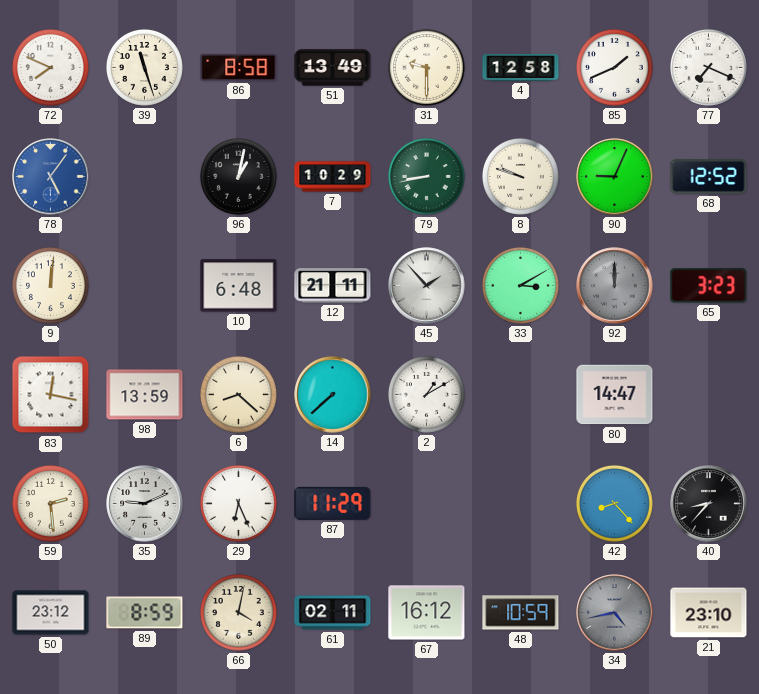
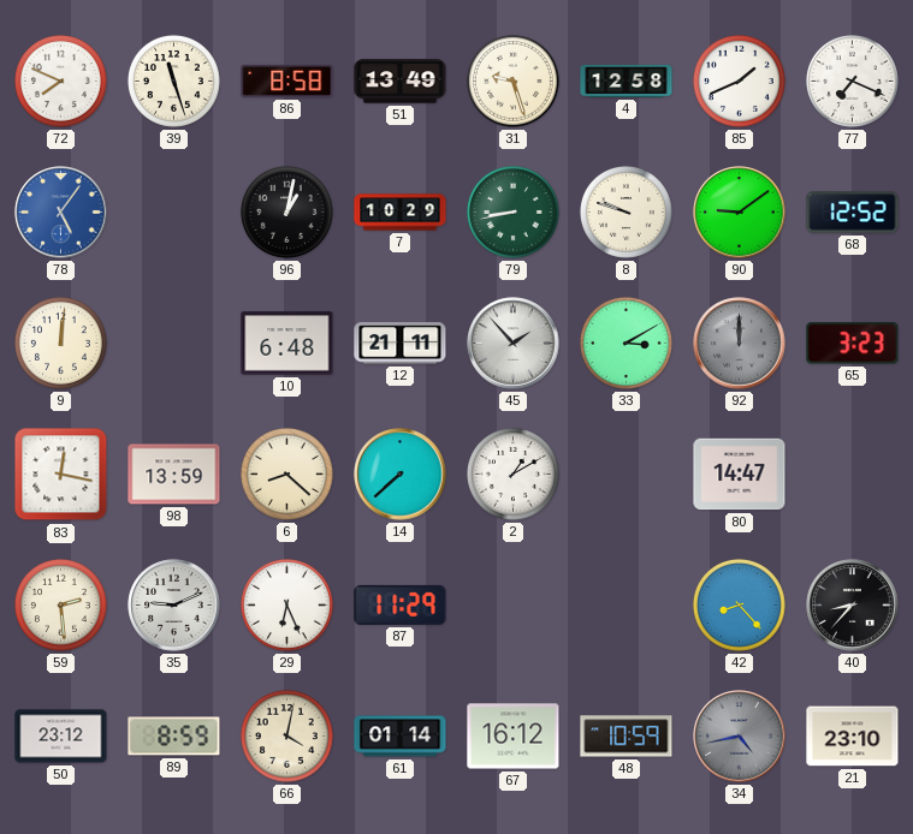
31: 9:30 -> 9:27
90: 9:04 -> 9:09
61: 02:11 -> 01:14
